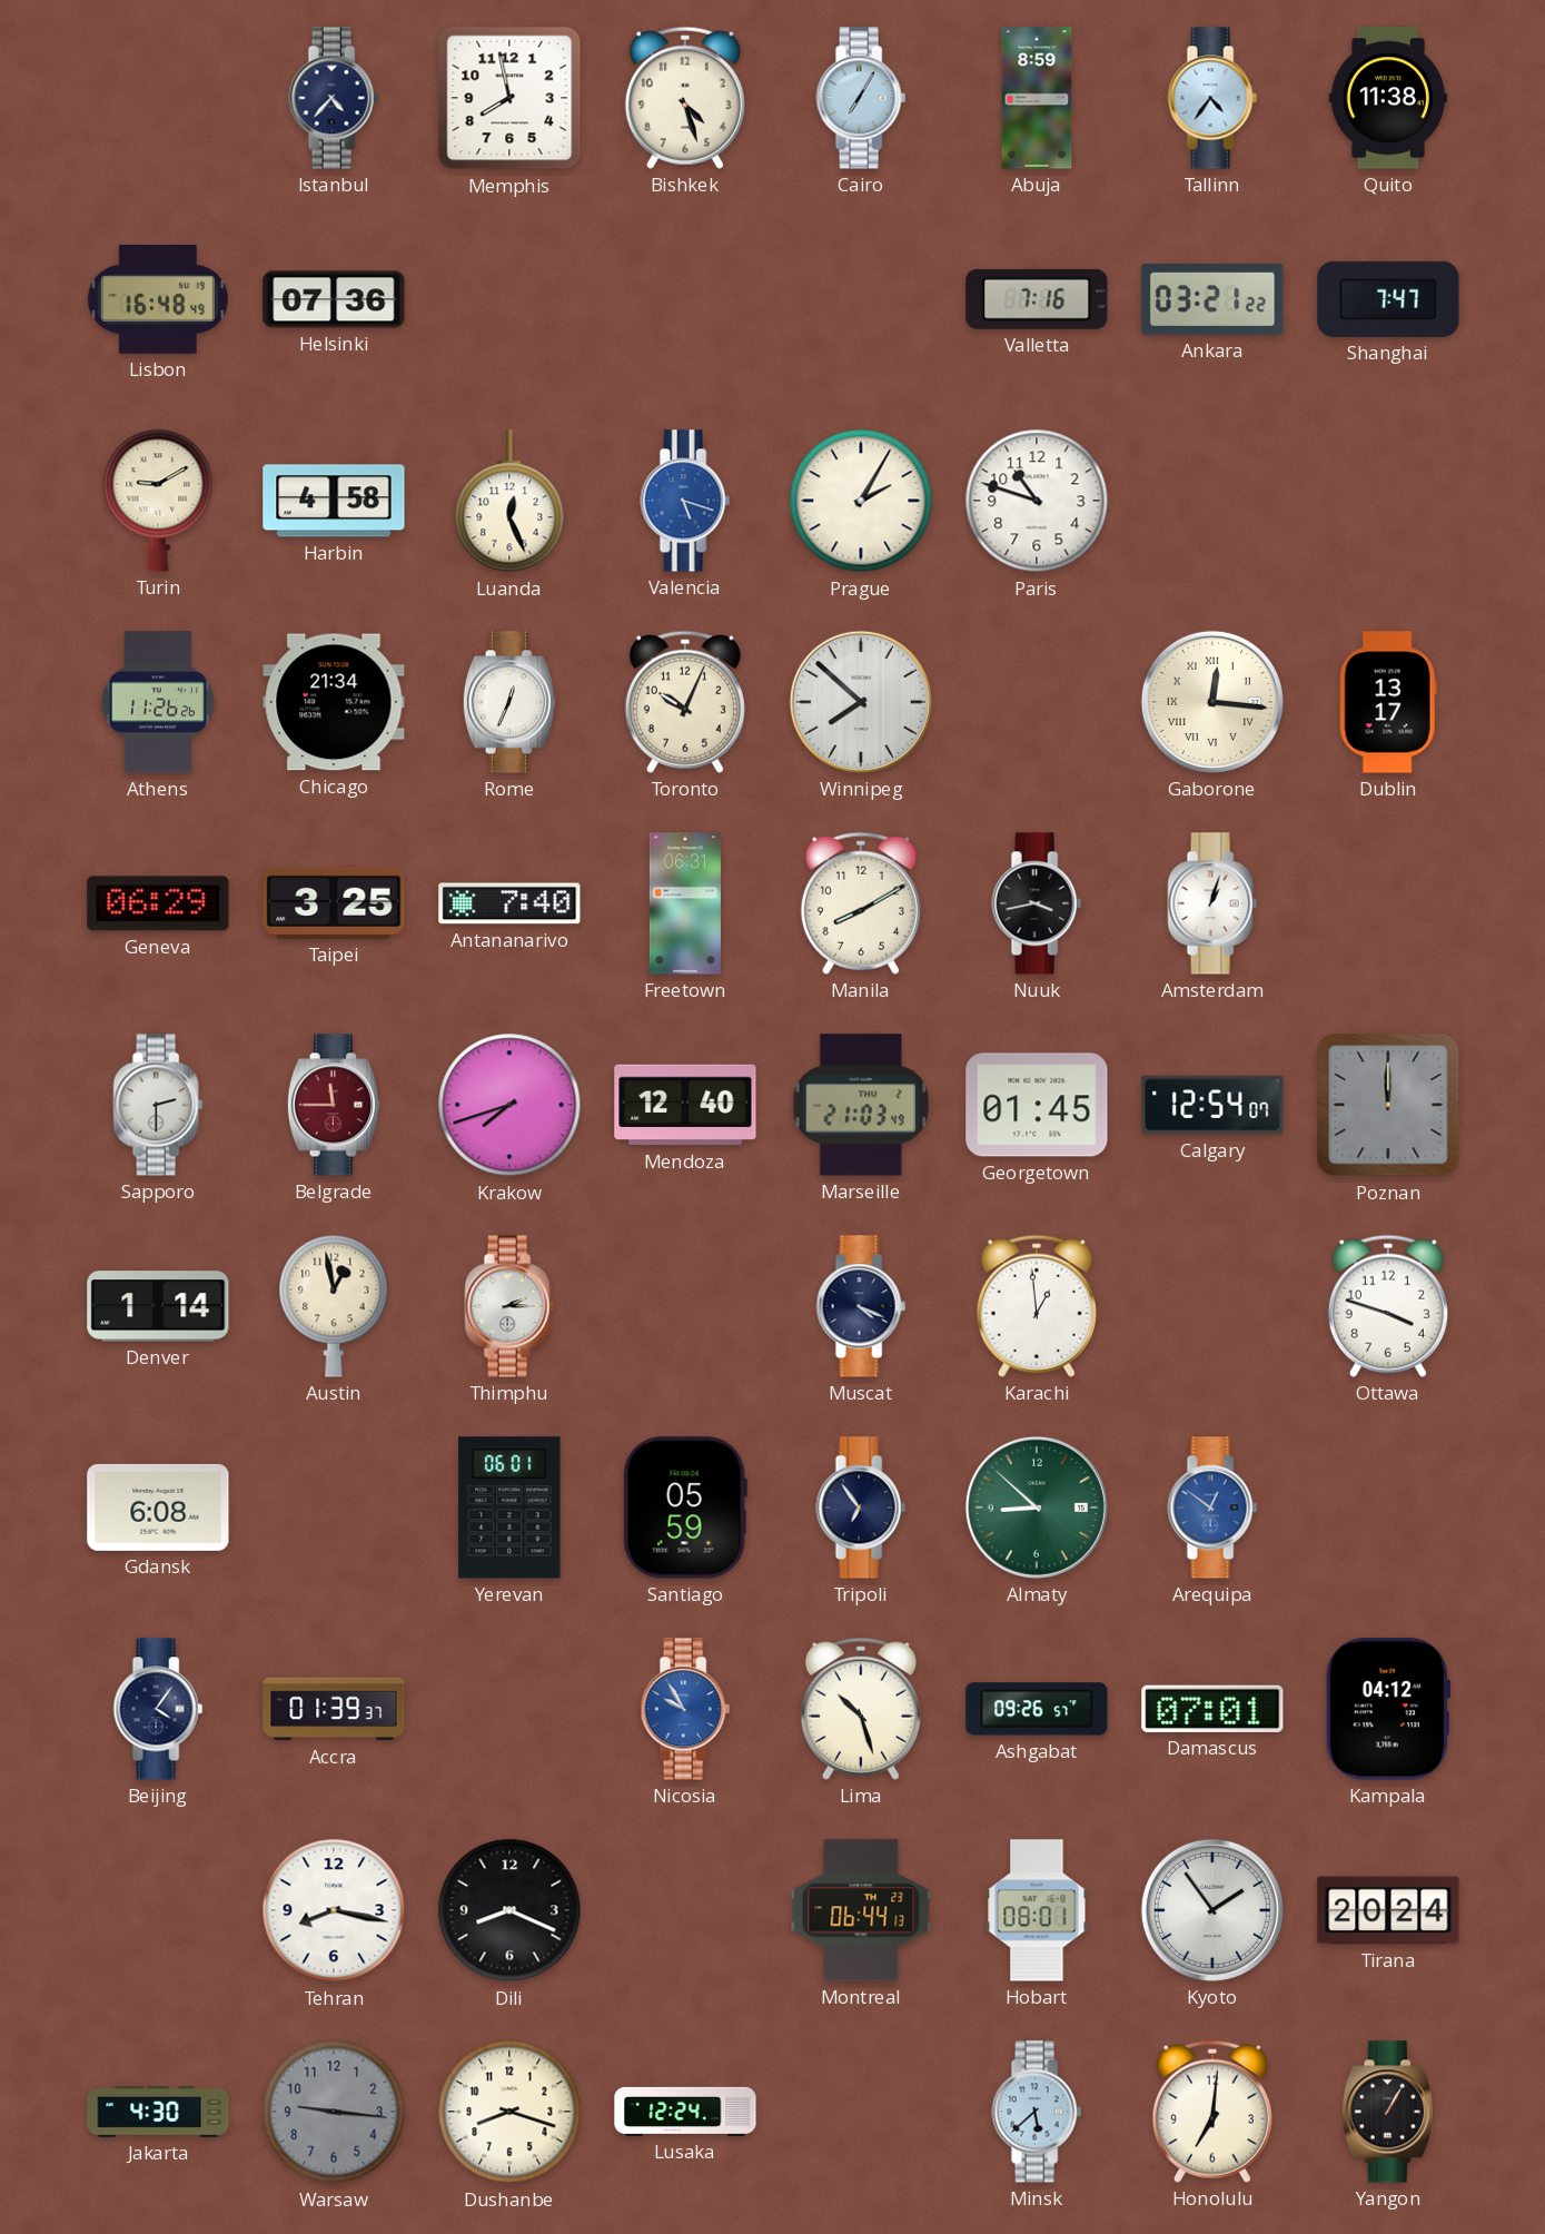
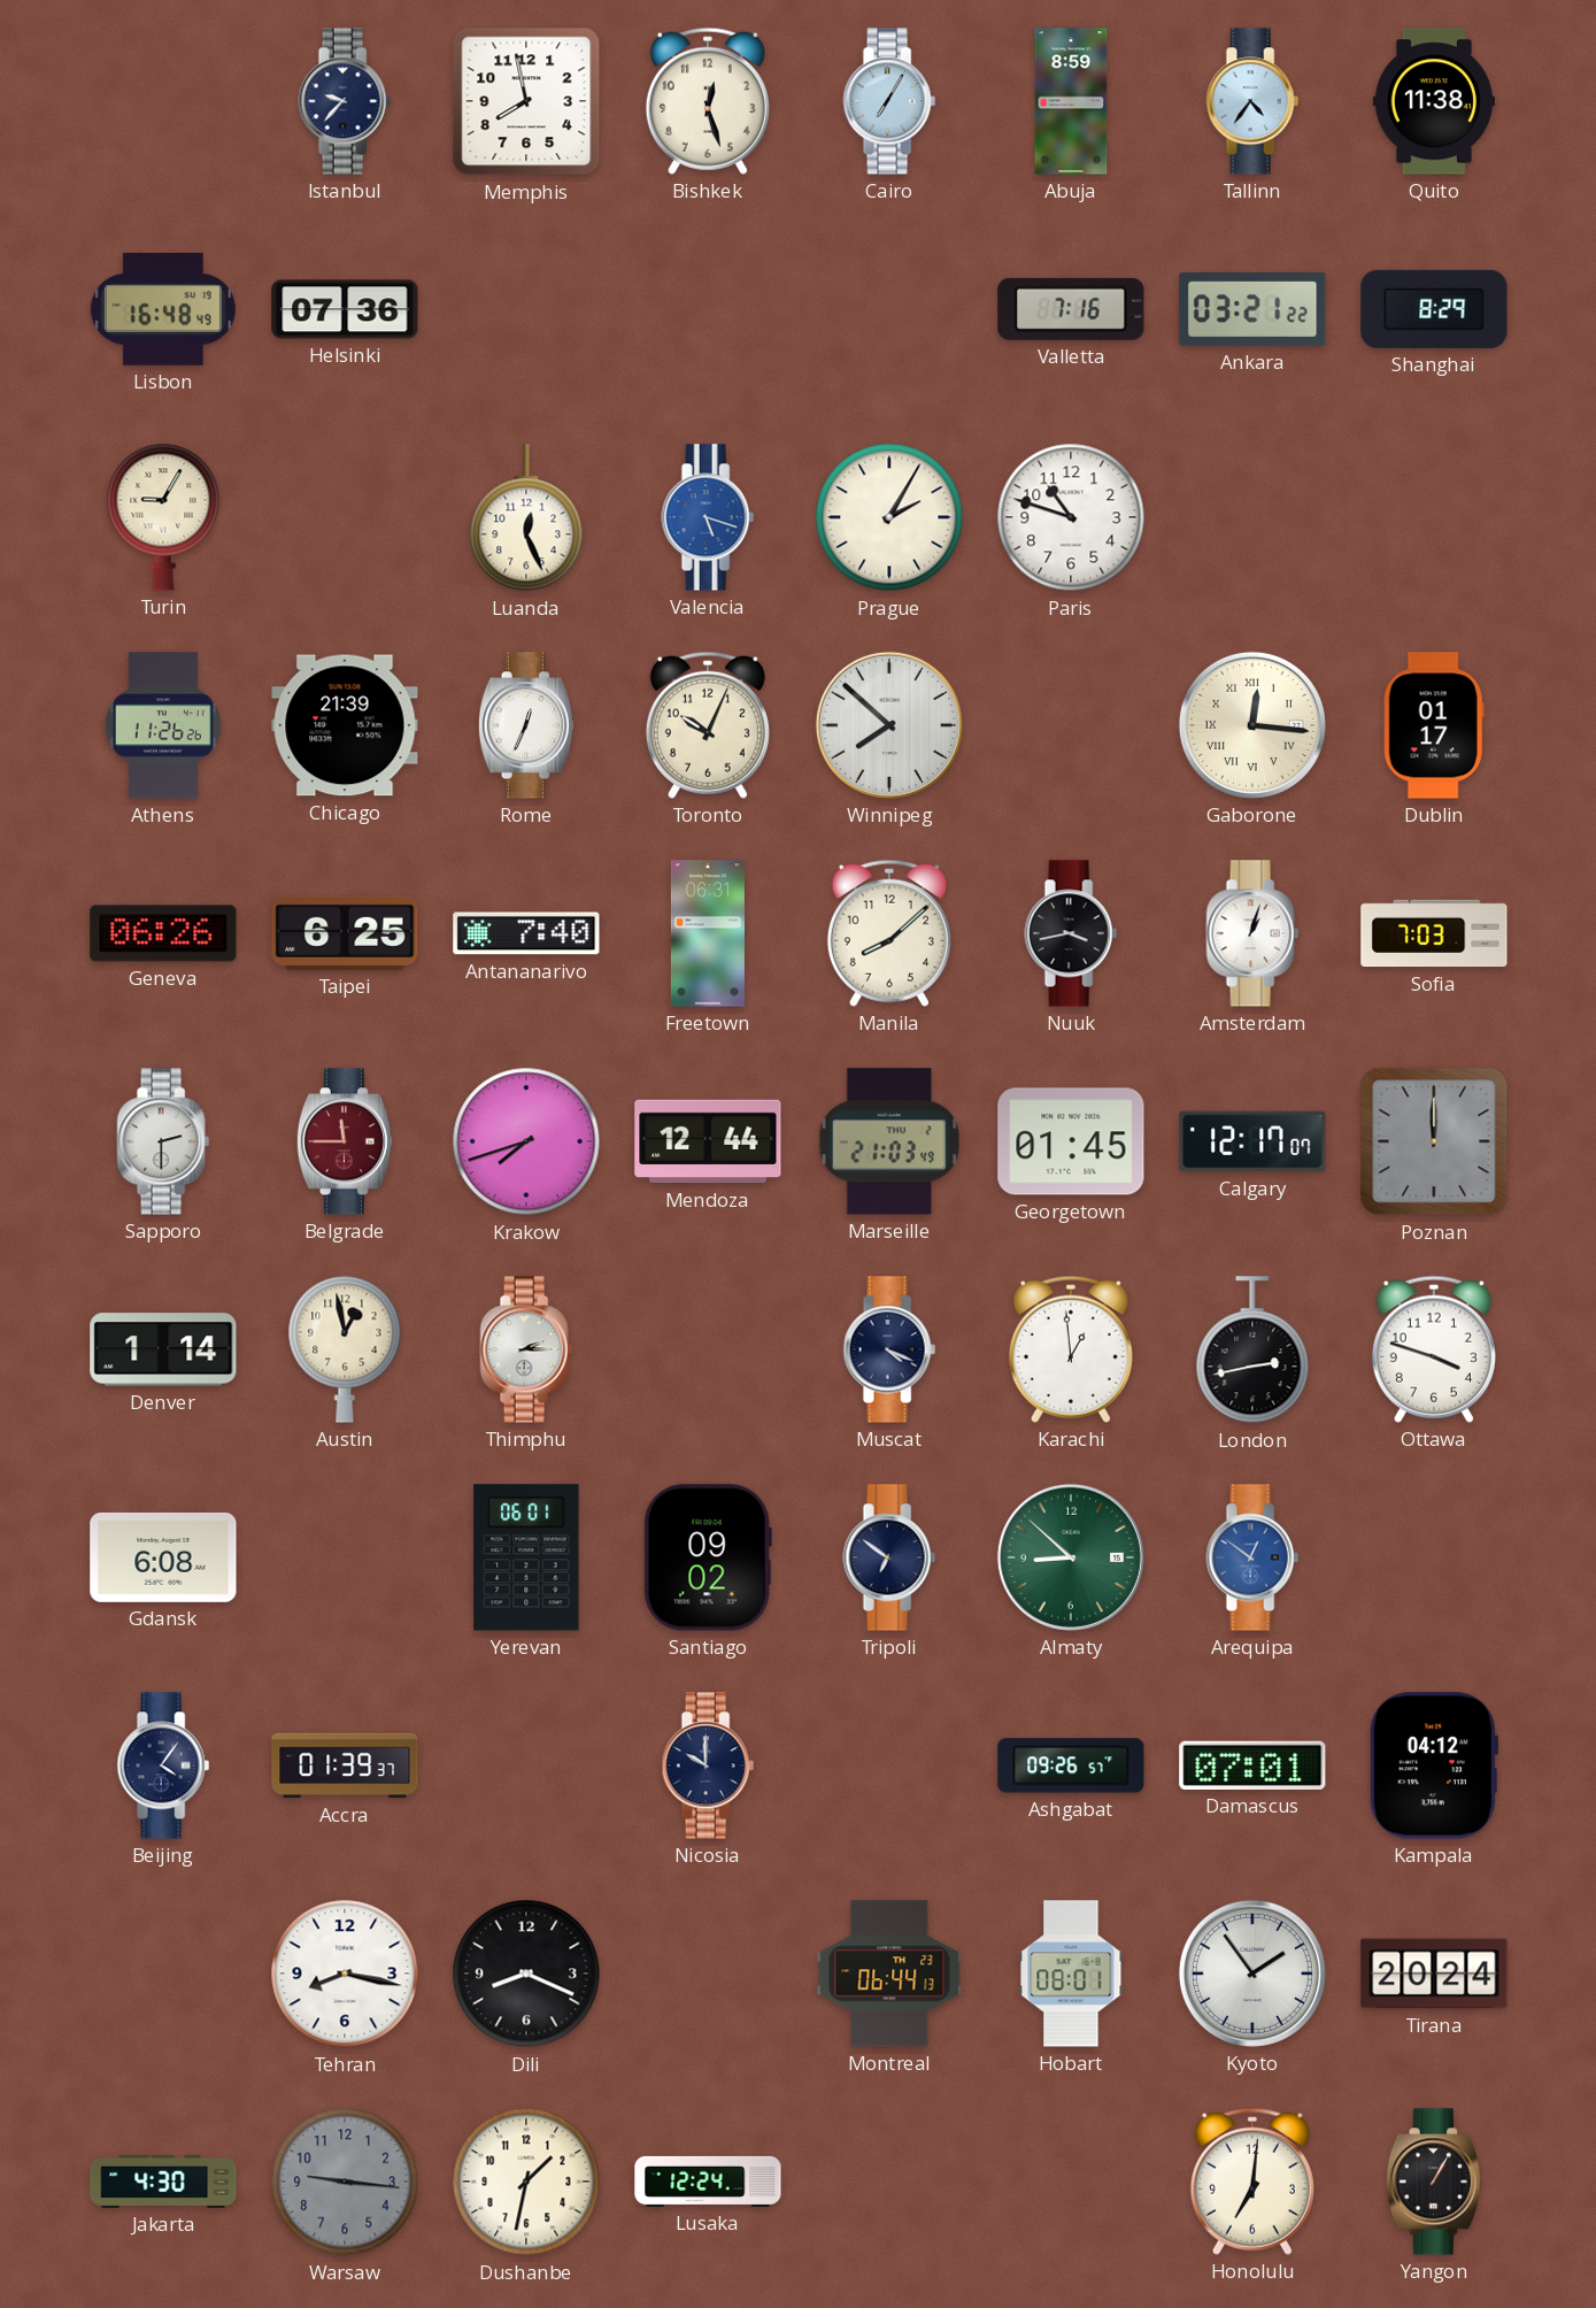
Istanbul: 4:37 -> 9:37
Bishkek: 4:27 -> 12:27
Shanghai: 7:47 -> 8:29
Turin: 9:10 -> 9:05
Harbin: 4:58 -> none
Chicago: 21:34 -> 21:39
Dublin: 13:17 -> 01:17
Geneva: 06:29 -> 06:26
Taipei: 3:25 -> 6:25
Manila: 8:10 -> 8:08
Sofia: none -> 7:03
Mendoza: 12:40 -> 12:44
Calgary: 12:54 -> 12:17
London: none -> 2:43
Santiago: 05:59 -> 09:02
Tripoli: 6:54 -> 6:51
Nicosia: 9:55 -> 10:00
Nicosia dial: blue -> navy
Lima: 10:27 -> none
Dushanbe: 8:18 -> 1:32
Minsk: 5:38 -> none
